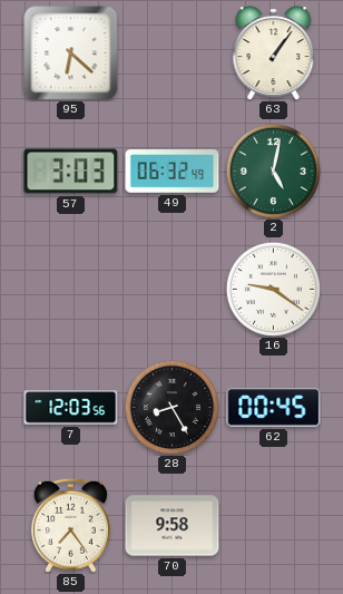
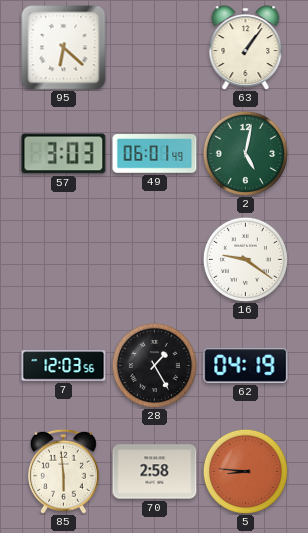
49: 06:32 -> 06:01
28: 8:25 -> 1:25
62: 00:45 -> 04:19
85: 7:24 -> 5:59
70: 9:58 -> 2:58
5: none -> 8:46
